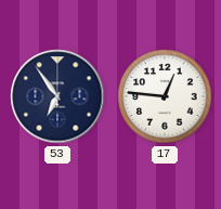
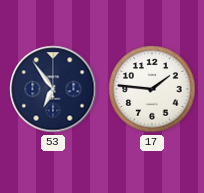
17: 12:46 -> 1:46
